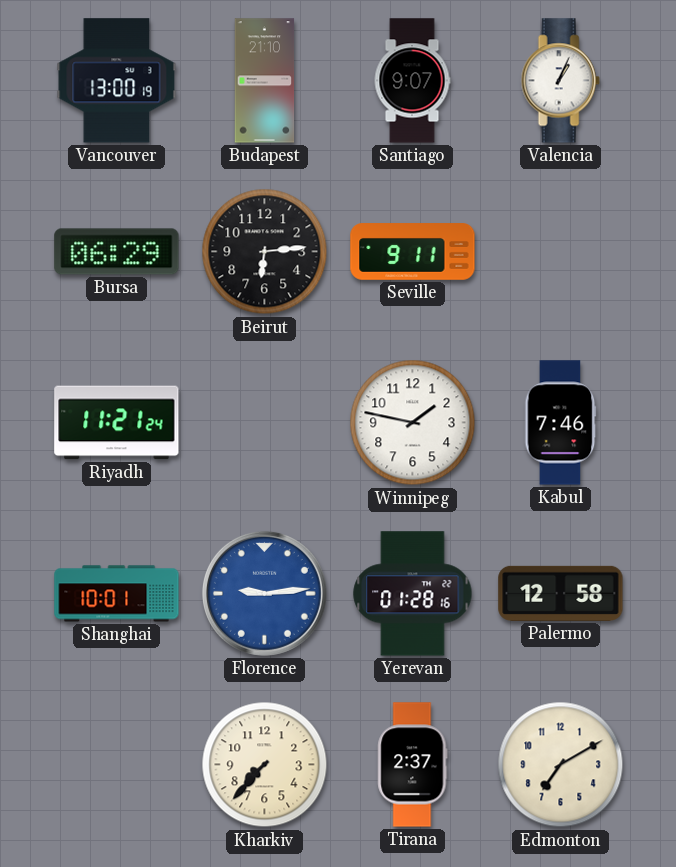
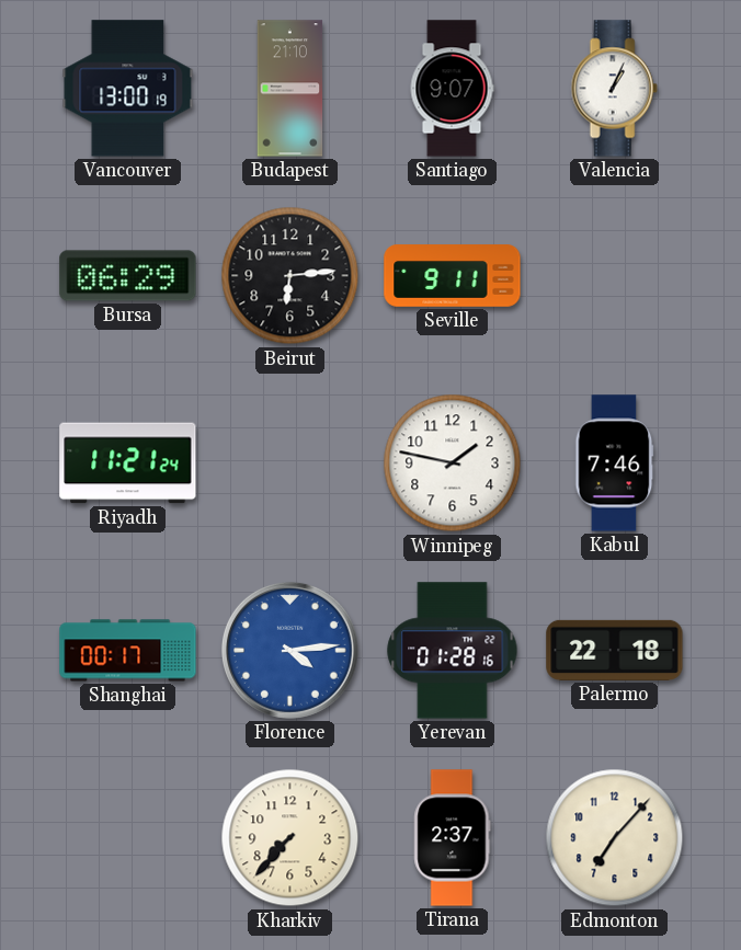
Shanghai: 10:01 -> 00:17
Florence: 9:14 -> 4:14
Palermo: 12:58 -> 22:18
Edmonton: 7:10 -> 7:07
